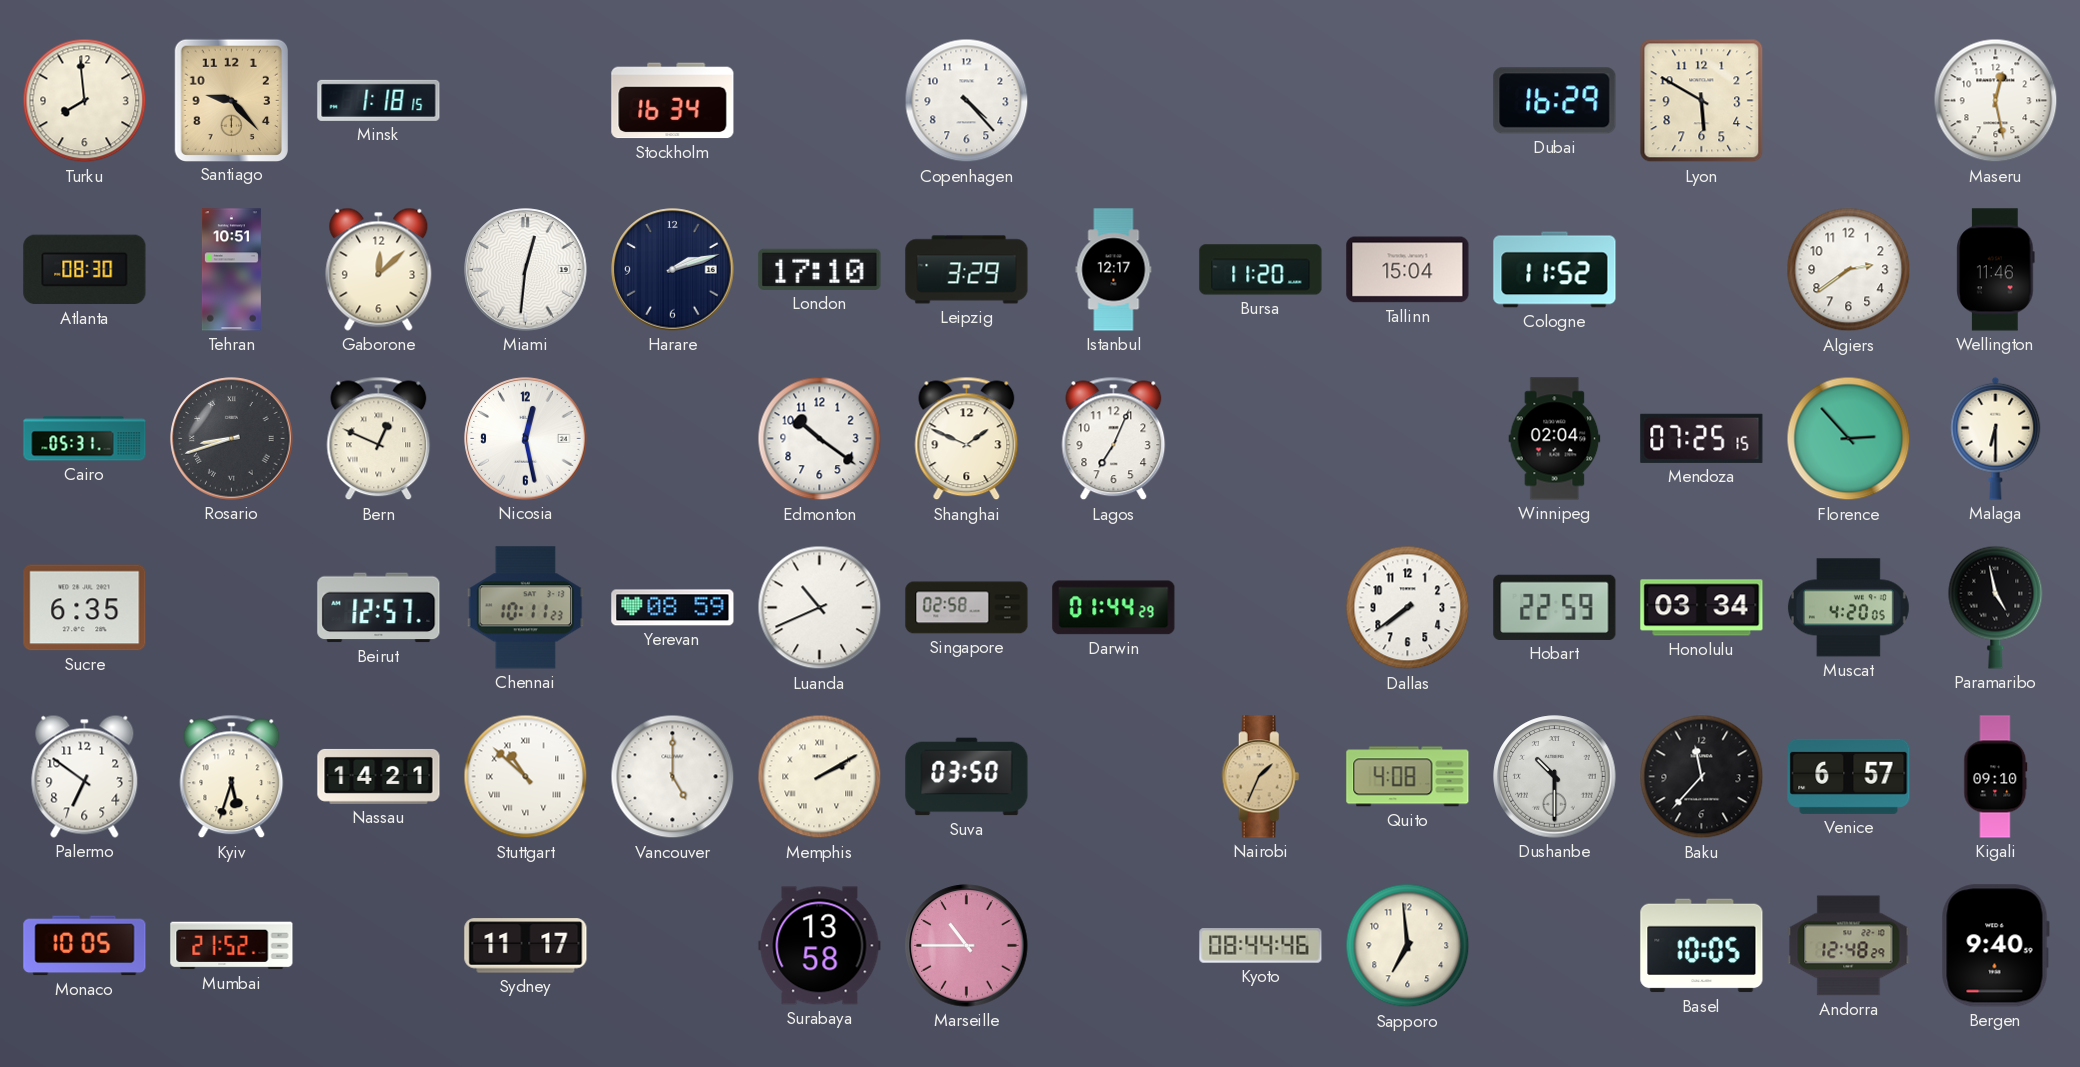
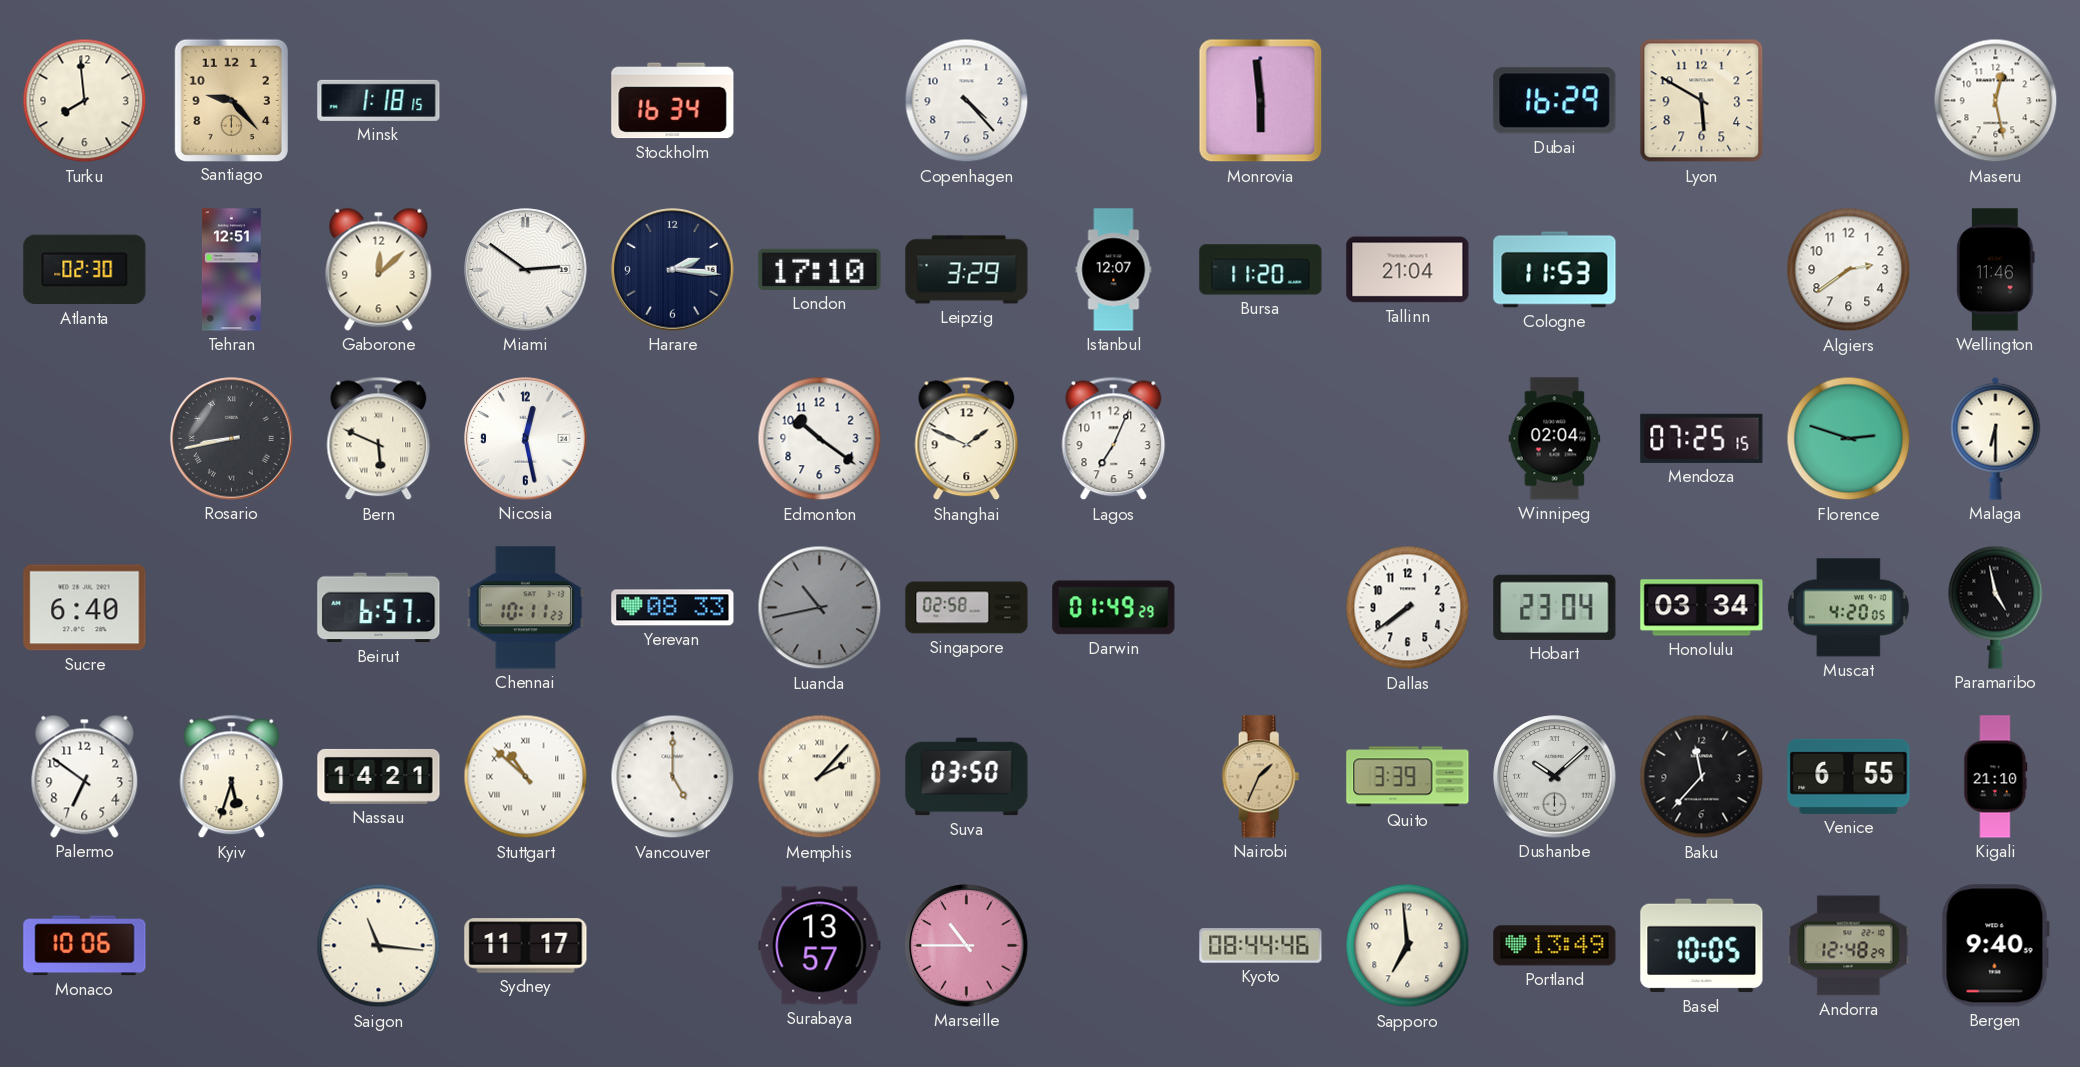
Monrovia: none -> 5:59
Atlanta: 08:30 -> 02:30
Tehran: 10:51 -> 12:51
Miami: 12:31 -> 2:51
Harare: 2:12 -> 2:16
Istanbul: 12:17 -> 12:07
Tallinn: 15:04 -> 21:04
Cologne: 11:52 -> 11:53
Cairo: 05:31 -> none
Rosario: 8:42 -> 8:43
Bern: 12:49 -> 5:49
Florence: 2:53 -> 2:48
Sucre: 6:35 -> 6:40
Beirut: 12:57 -> 6:57
Yerevan: 08:59 -> 08:33
Luanda: 10:41 -> 10:43
Luanda dial: white -> grey
Darwin: 01:44 -> 01:49
Hobart: 22:59 -> 23:04
Memphis: 2:10 -> 2:07
Quito: 4:08 -> 3:39
Dushanbe: 10:30 -> 10:08
Venice: 6:57 -> 6:55
Kigali: 09:10 -> 21:10
Monaco: 10:05 -> 10:06
Mumbai: 21:52 -> none
Saigon: none -> 11:16
Surabaya: 13:58 -> 13:57
Portland: none -> 13:49
